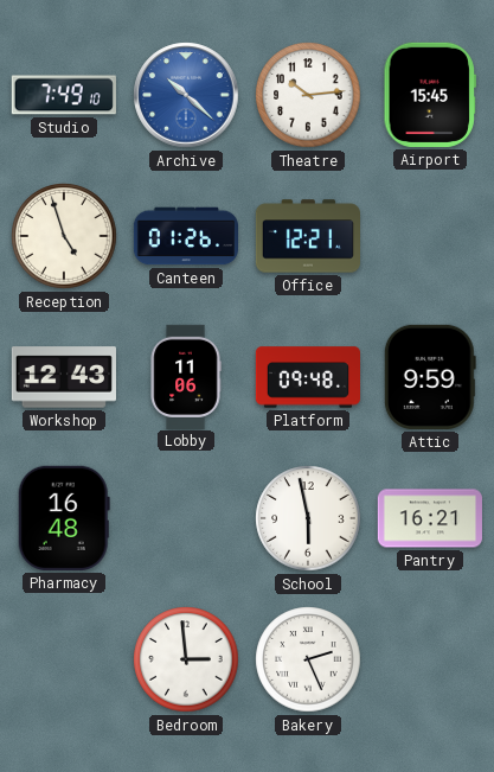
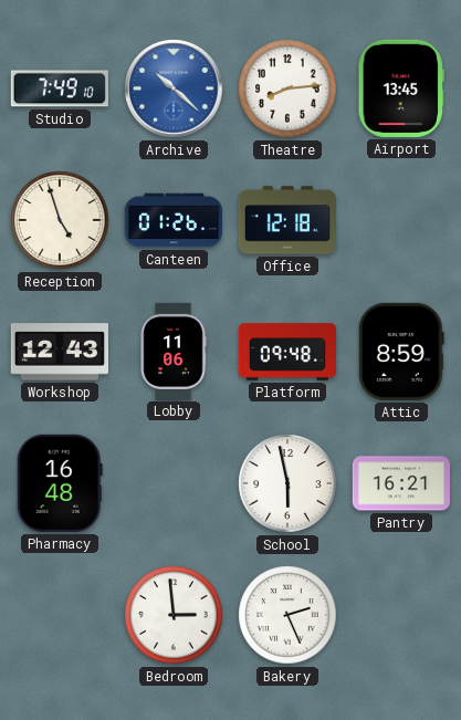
Theatre: 10:14 -> 8:14
Airport: 15:45 -> 13:45
Office: 12:21 -> 12:18
Attic: 9:59 -> 8:59
